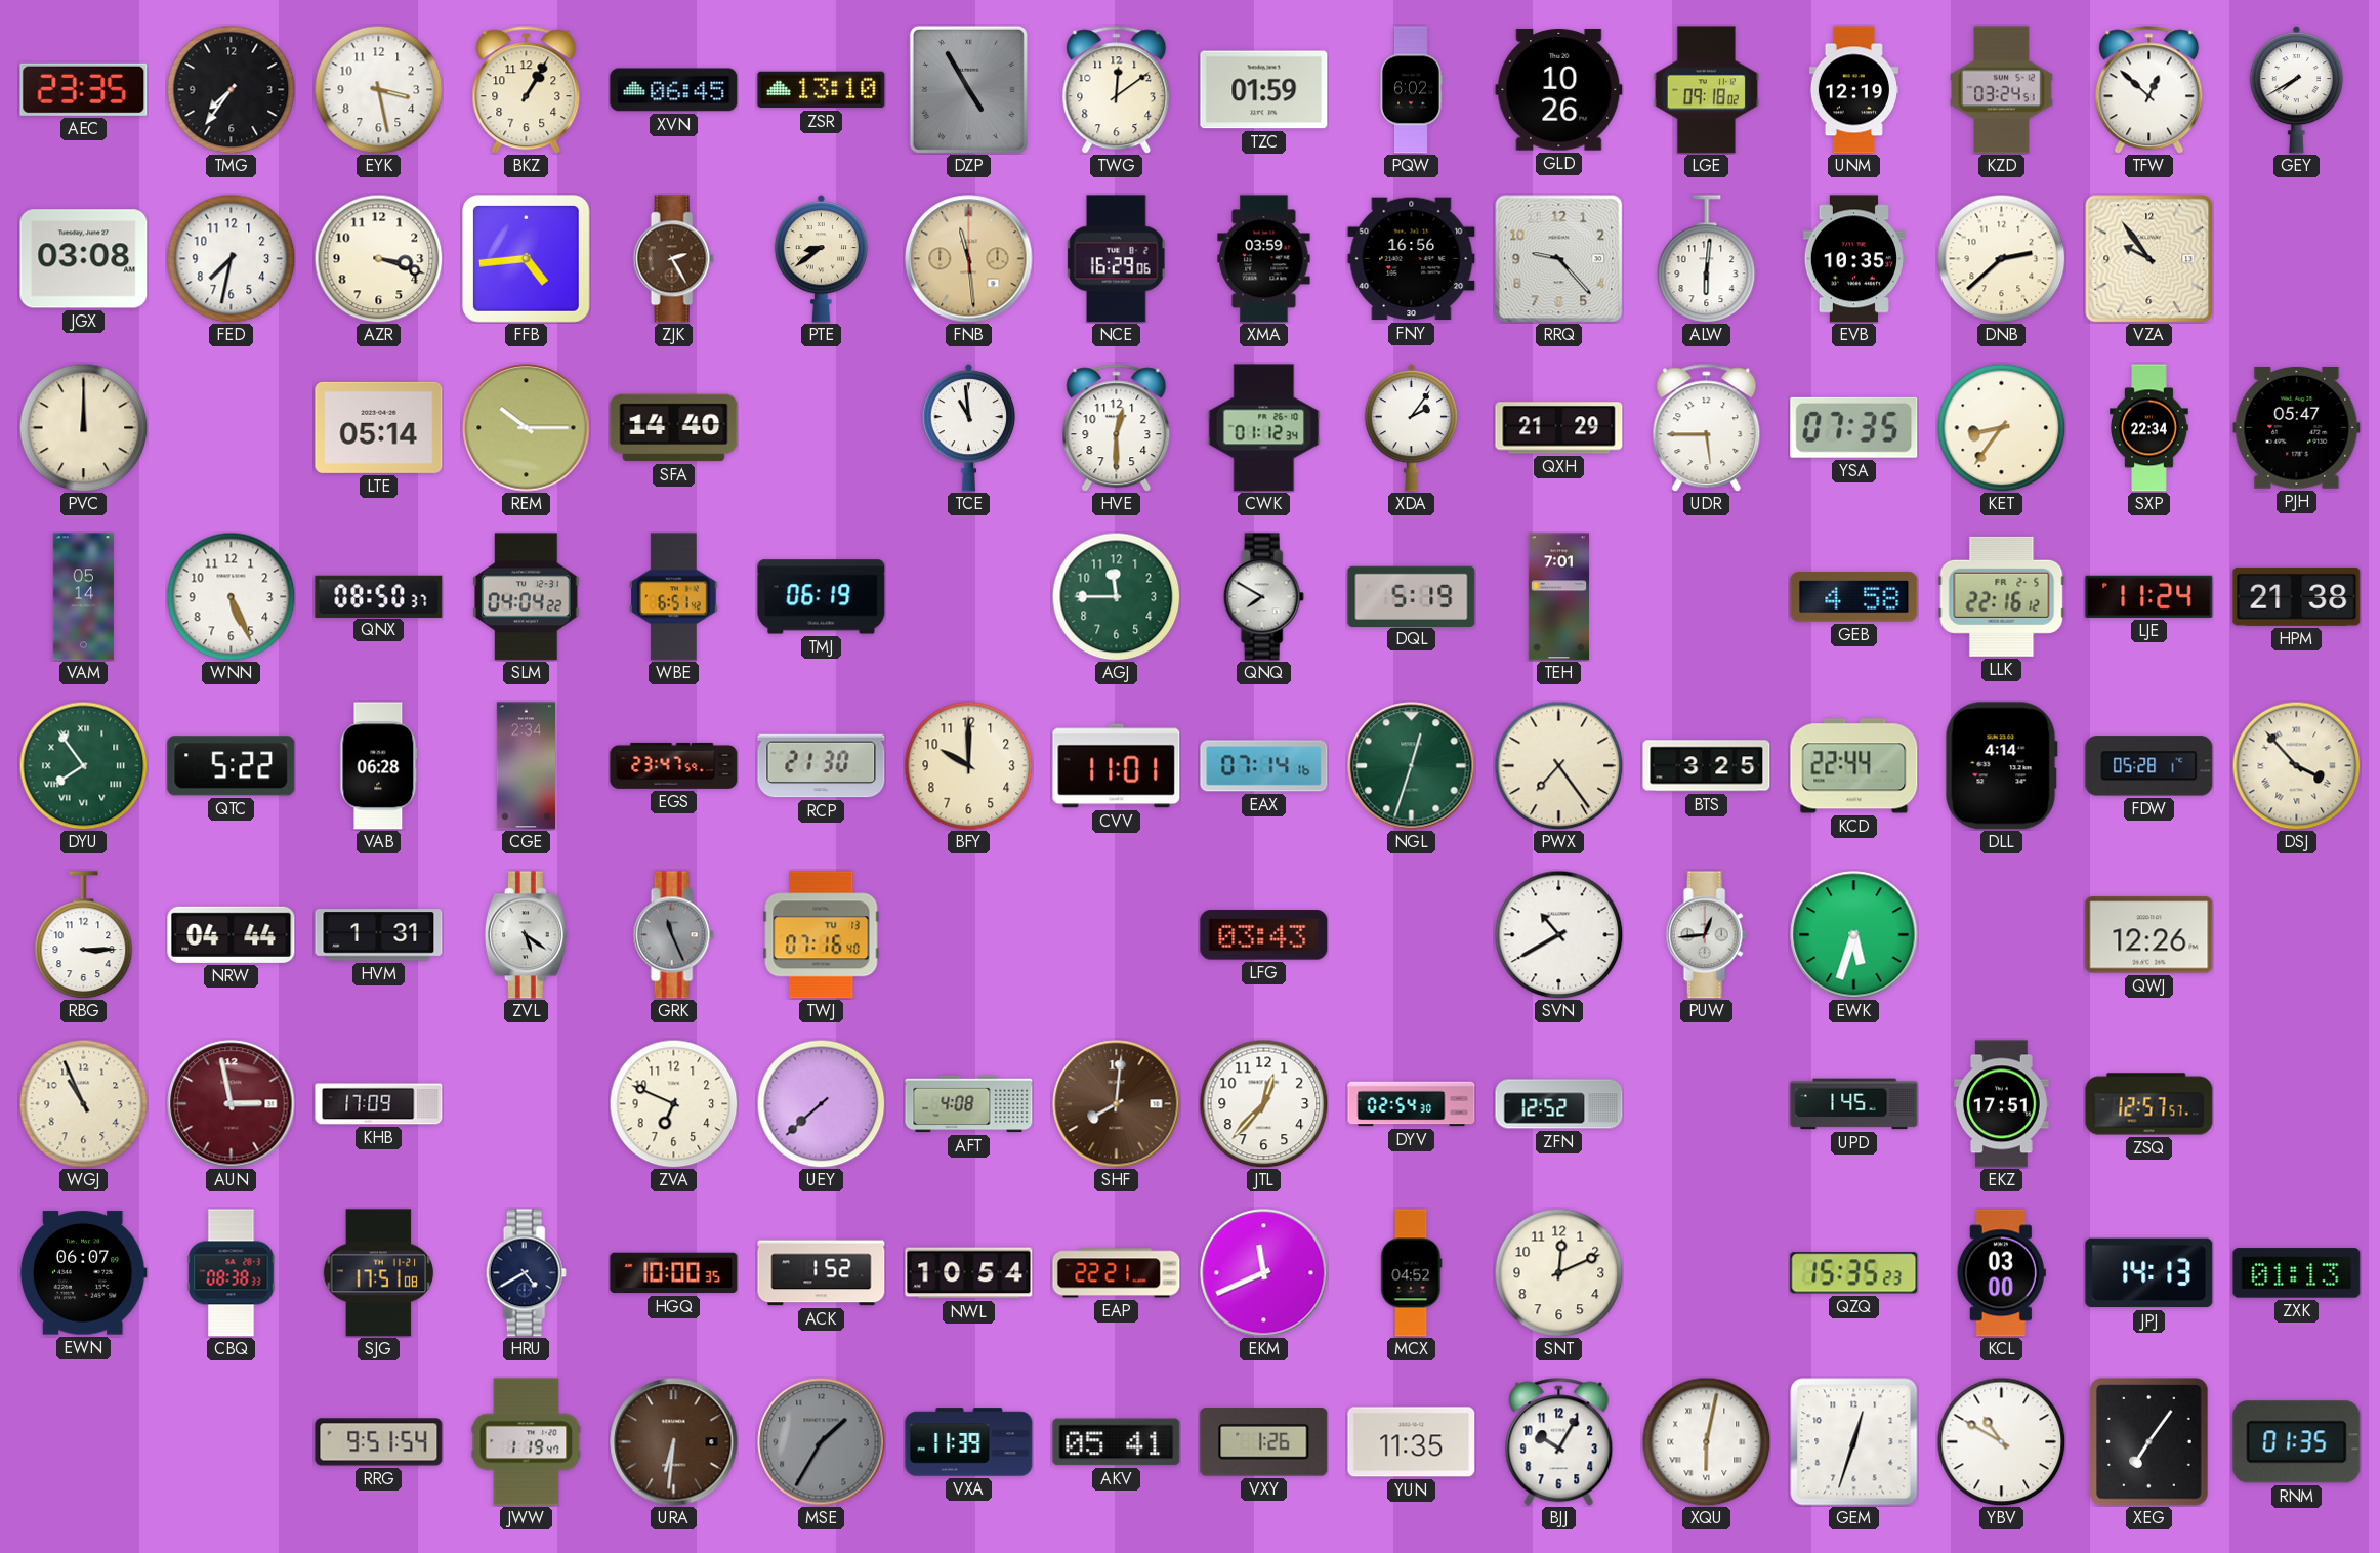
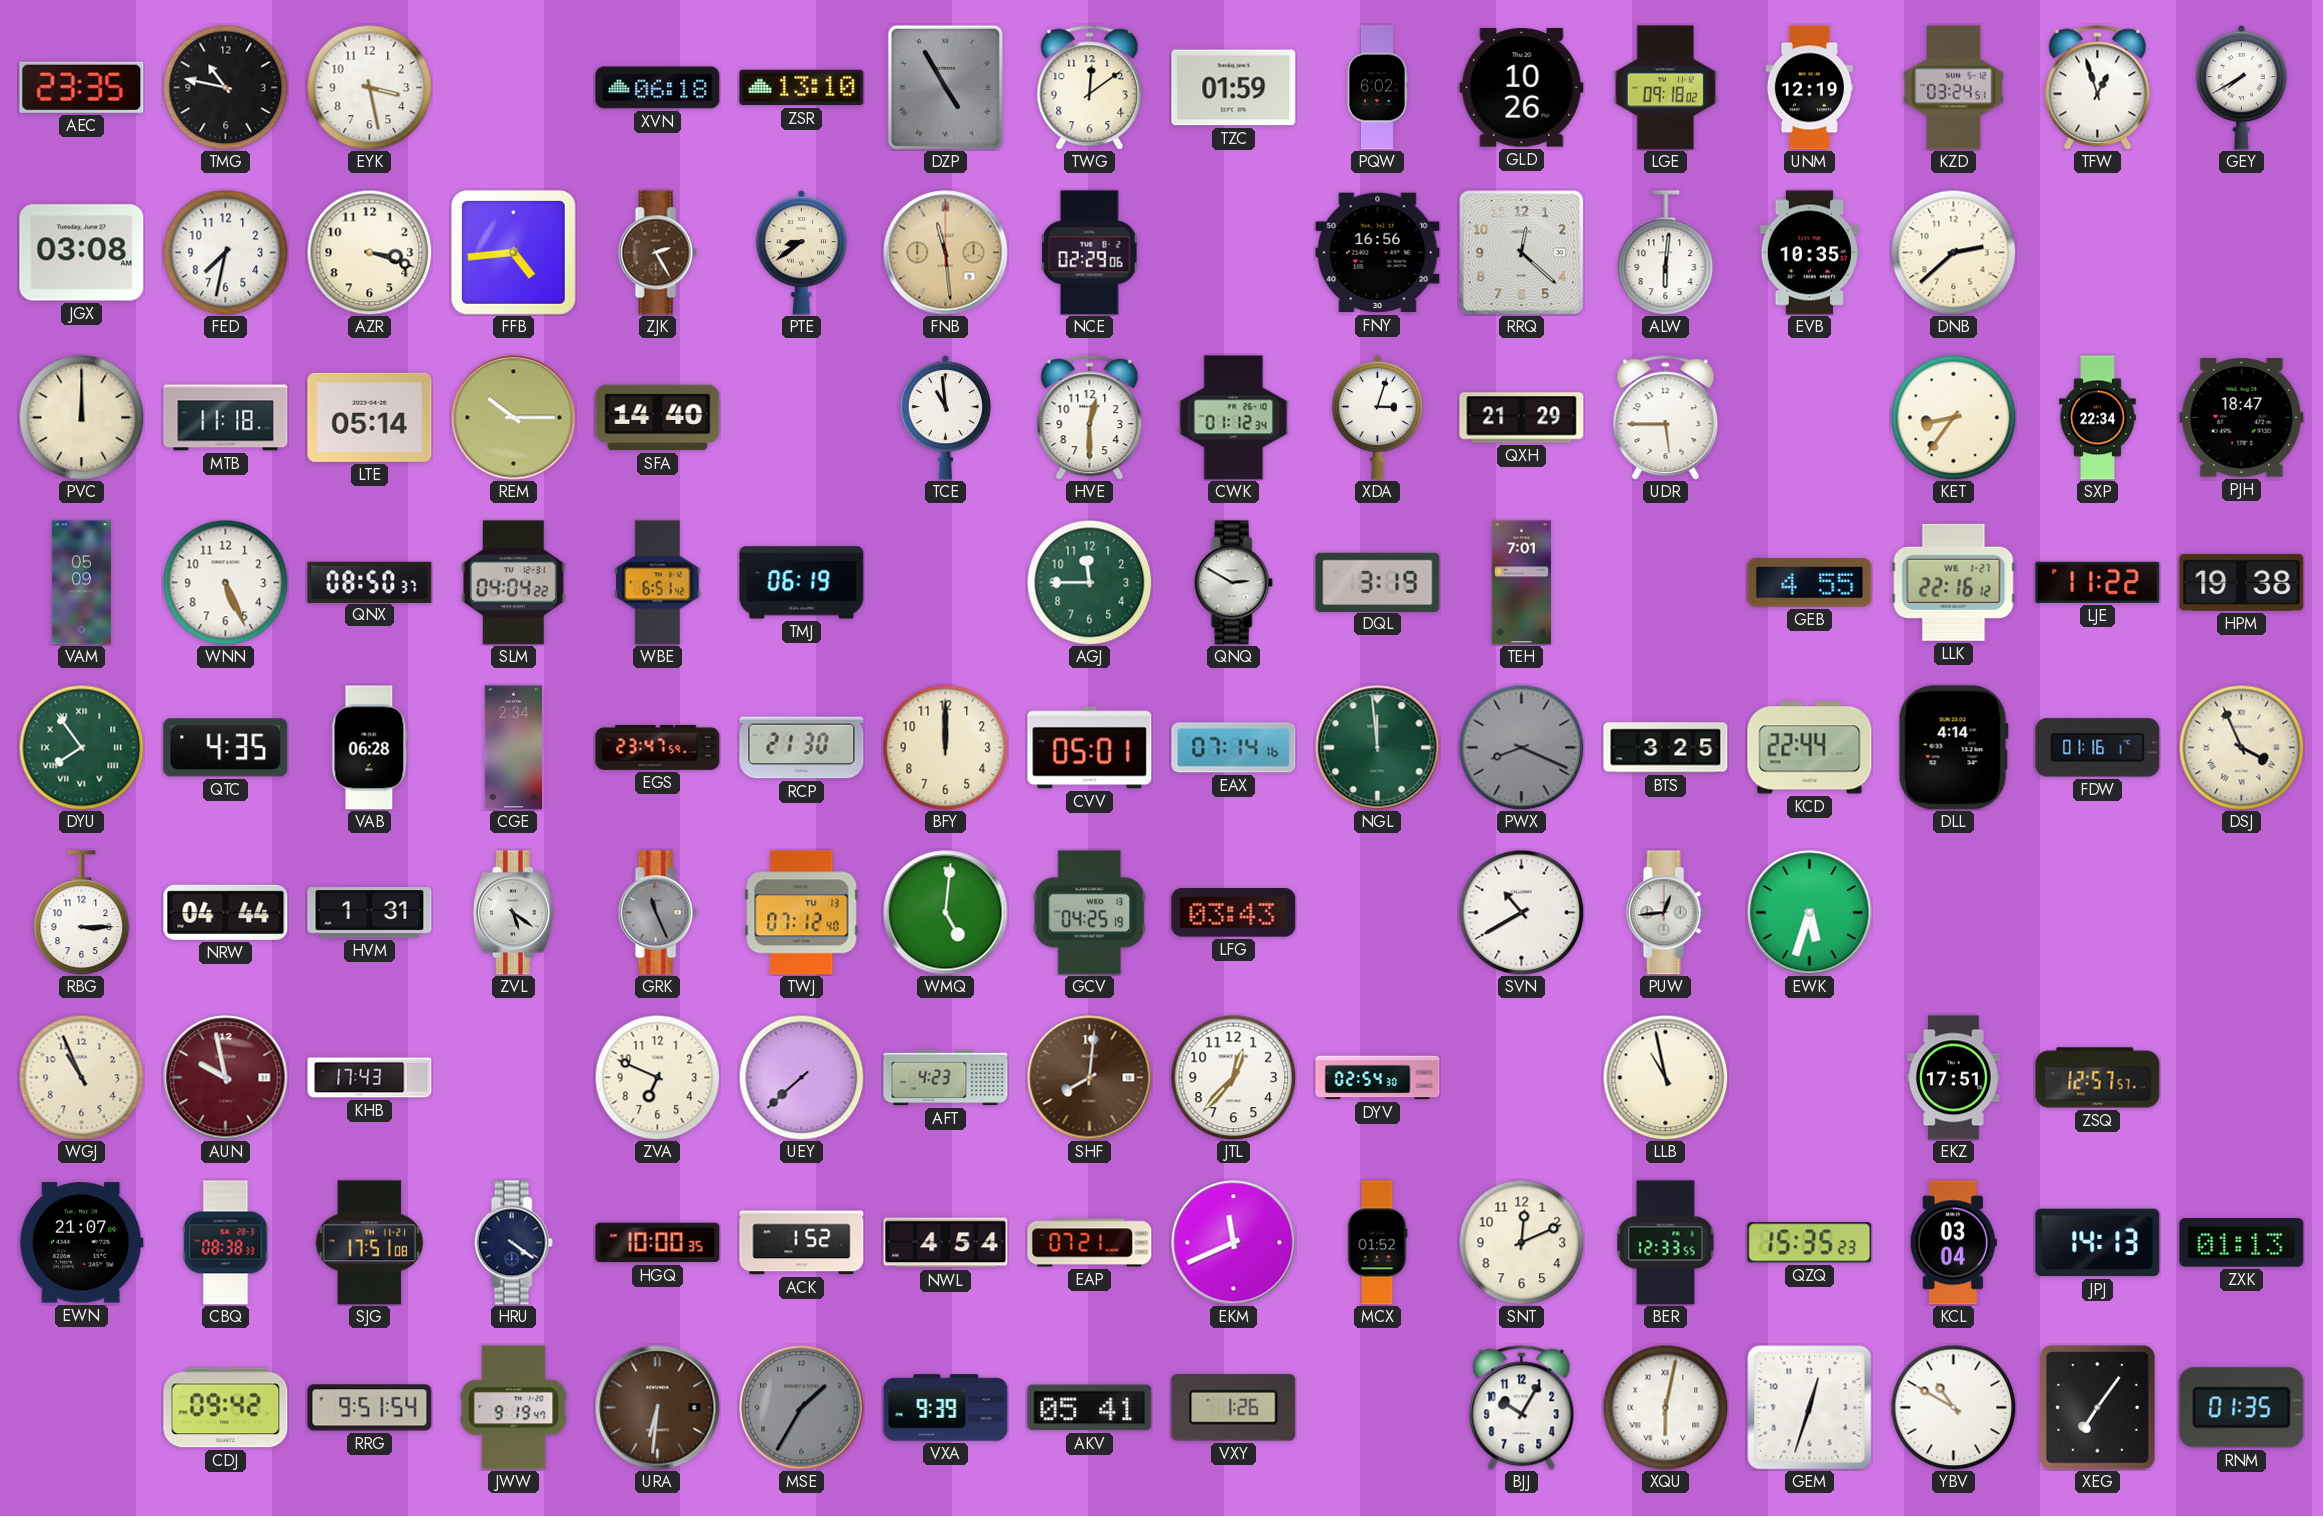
TMG: 7:36 -> 10:47
BKZ: 1:05 -> none
XVN: 06:45 -> 06:18
TFW: 12:52 -> 12:57
NCE: 16:29 -> 02:29
XMA: 03:59 -> none
RRQ: 9:23 -> 12:22
VZA: 9:54 -> none
MTB: none -> 11:18
XDA: 2:06 -> 3:03
YSA: 07:35 -> none
PJH: 05:47 -> 18:47
VAM: 05:14 -> 05:09
QNQ: 7:50 -> 2:50
DQL: 5:19 -> 3:19
GEB: 4:58 -> 4:55
LLK date: FR 2-5 -> WE 1-27
LJE: 11:24 -> 11:22
HPM: 21:38 -> 19:38
QTC: 5:22 -> 4:35
BFY: 10:00 -> 12:00
CVV: 11:01 -> 05:01
NGL: 12:33 -> 11:59
PWX: 7:24 -> 8:19
PWX dial: cream -> grey
FDW: 05:28 -> 01:16
DSJ: 3:53 -> 3:56
TWJ: 07:16 -> 07:12
WMQ: none -> 5:01
GCV: none -> 04:25
QWJ: 12:26 -> none
AUN: 2:58 -> 9:58
KHB: 17:09 -> 17:43
AFT: 4:08 -> 4:23
ZFN: 12:52 -> none
LLB: none -> 10:58
UPD: 1:45 -> none
EWN: 06:07 -> 21:07
HRU: 4:40 -> 4:21
NWL: 10:54 -> 4:54
EAP: 22:21 -> 07:21
MCX: 04:52 -> 01:52
BER: none -> 12:33
KCL: 03:00 -> 03:04
CDJ: none -> 09:42
JWW: 1:19 -> 9:19
VXA: 11:39 -> 9:39
YUN: 11:35 -> none
